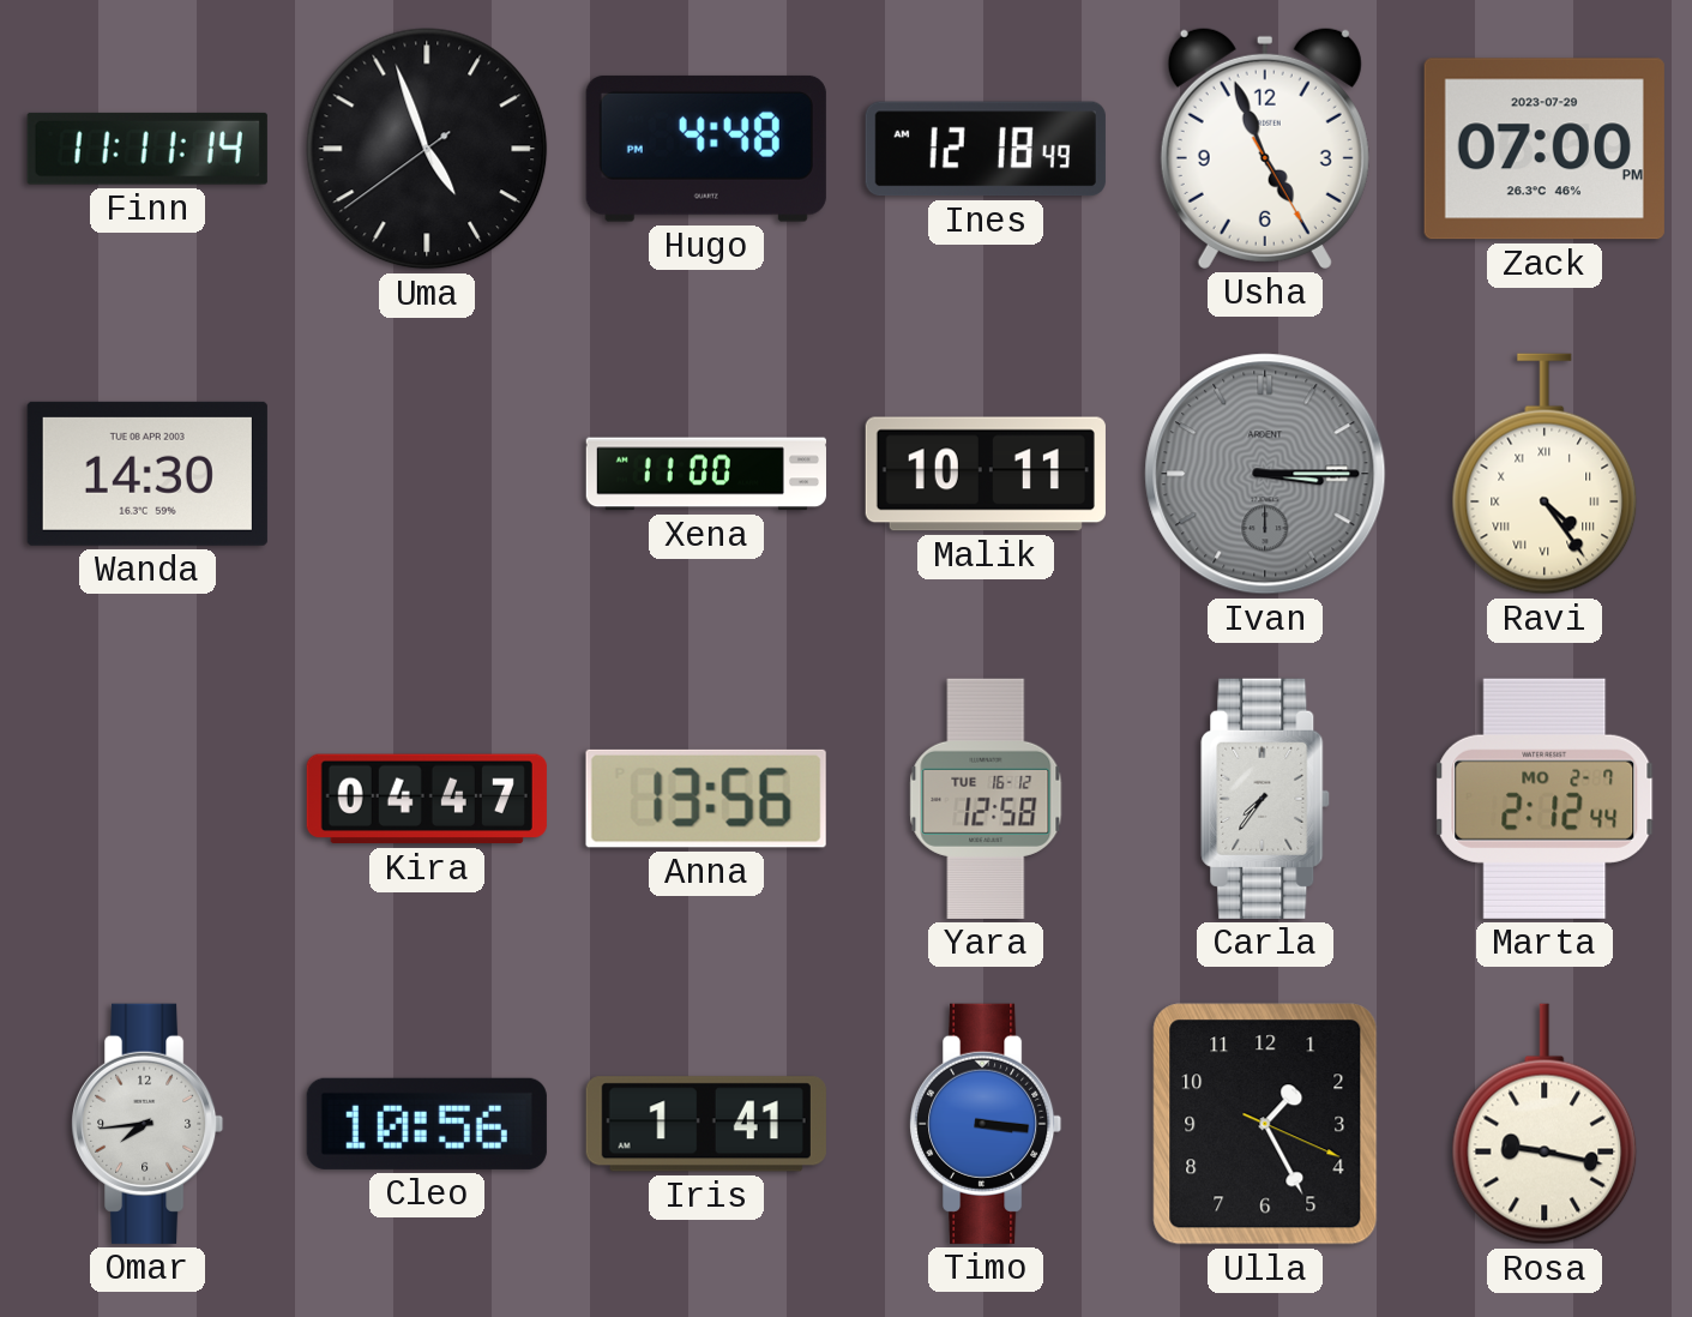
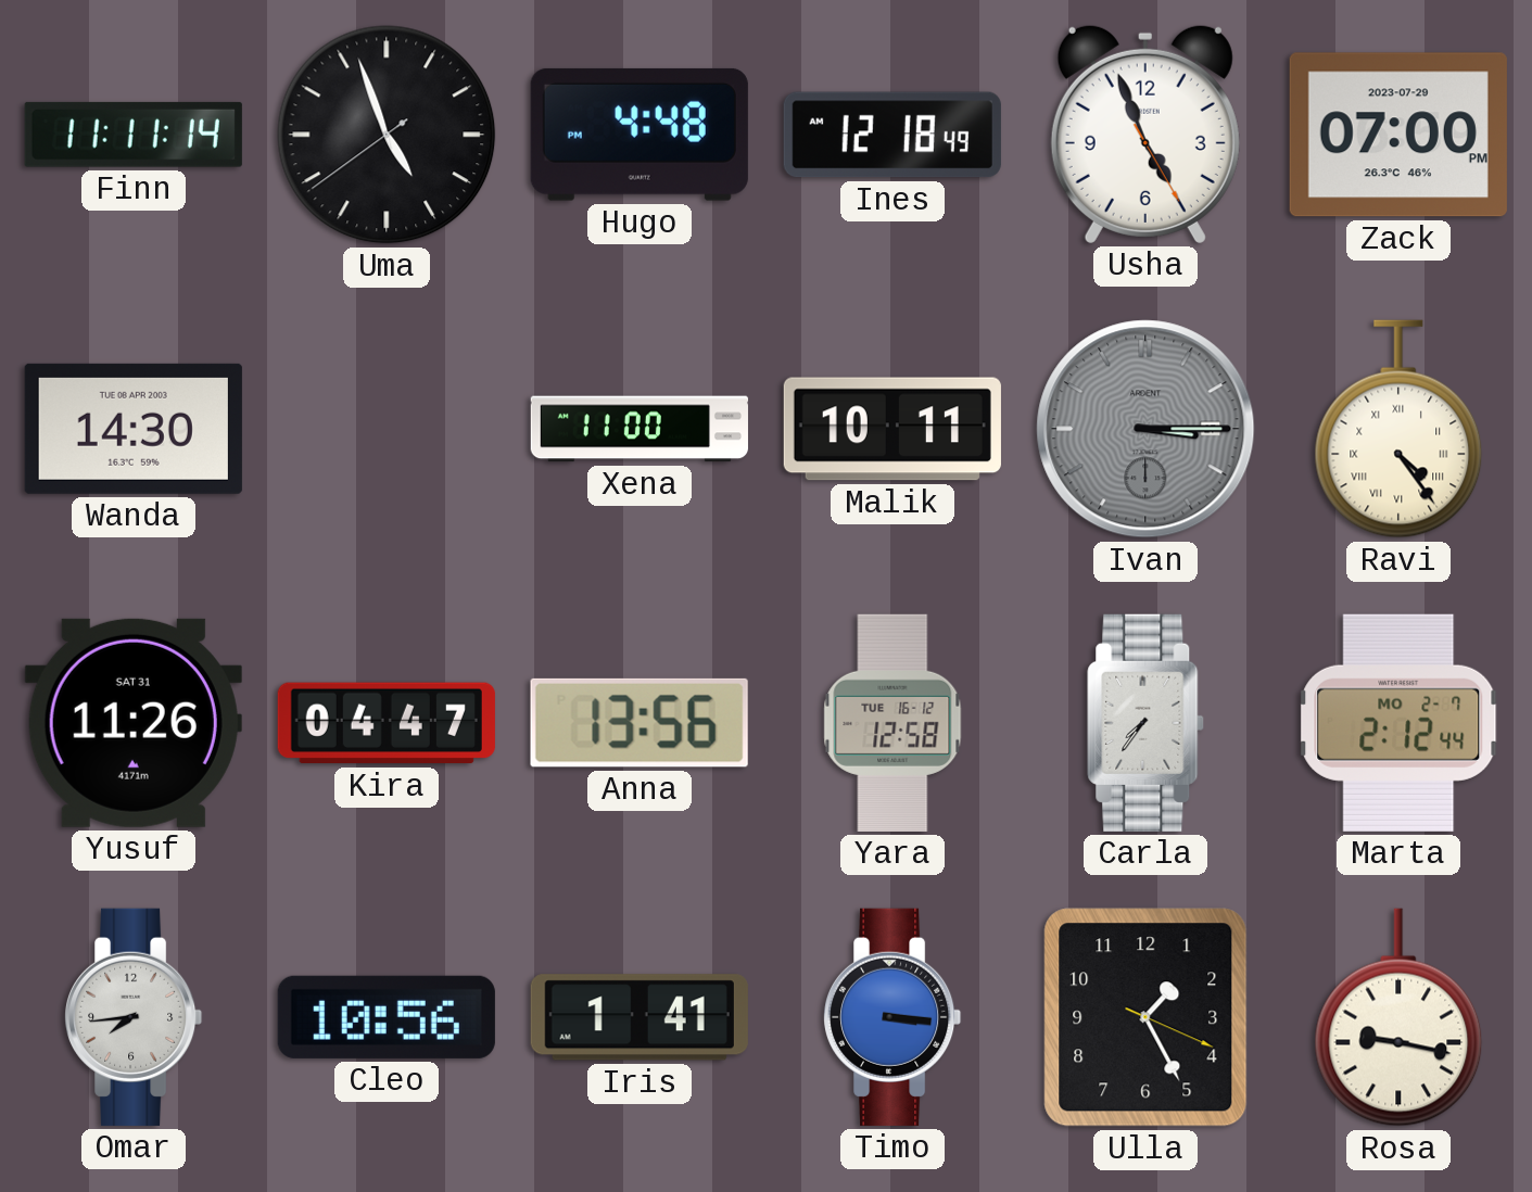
Yusuf: none -> 11:26
